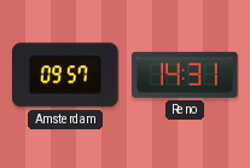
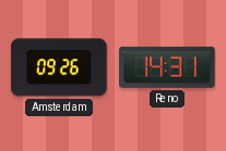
Amsterdam: 09:57 -> 09:26
